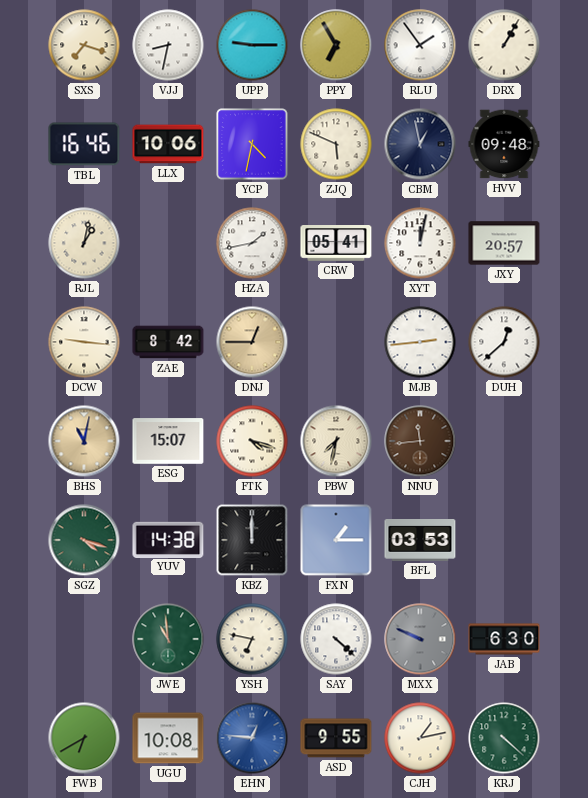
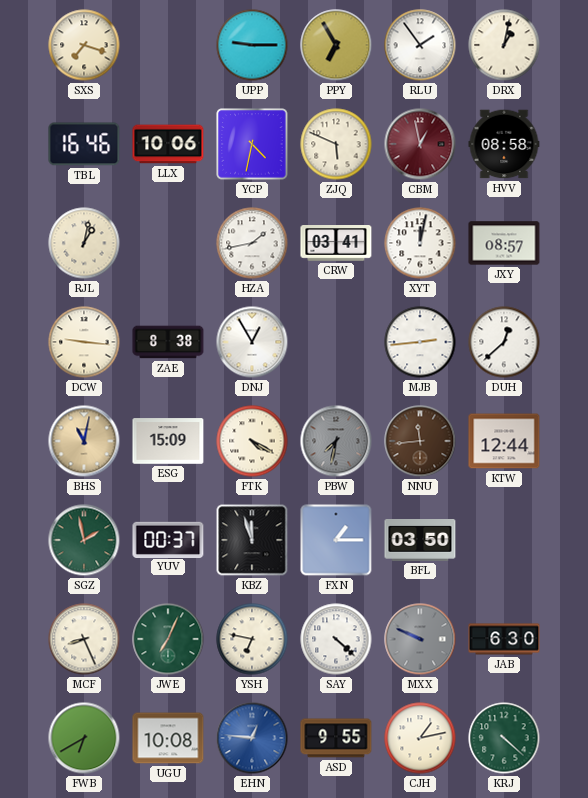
VJJ: 8:32 -> none
DRX: 1:05 -> 1:02
CBM dial: navy -> burgundy
HVV: 09:48 -> 08:58
CRW: 05:41 -> 03:41
JXY: 20:57 -> 08:57
ZAE: 8:42 -> 8:38
DNJ: 12:45 -> 12:55
DNJ dial: champagne -> white
ESG: 15:07 -> 15:09
FTK: 4:18 -> 4:20
PBW dial: cream -> grey
KTW: none -> 12:44
SGZ: 4:18 -> 1:58
YUV: 14:38 -> 00:37
KBZ: 12:00 -> 11:57
BFL: 03:53 -> 03:50
MCF: none -> 8:26
JWE: 10:59 -> 7:04
